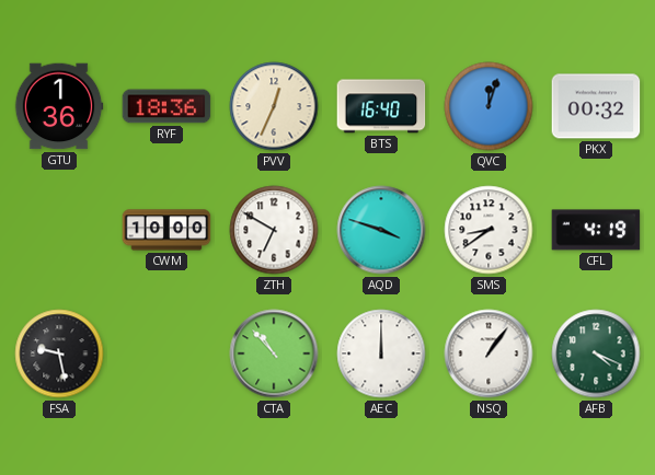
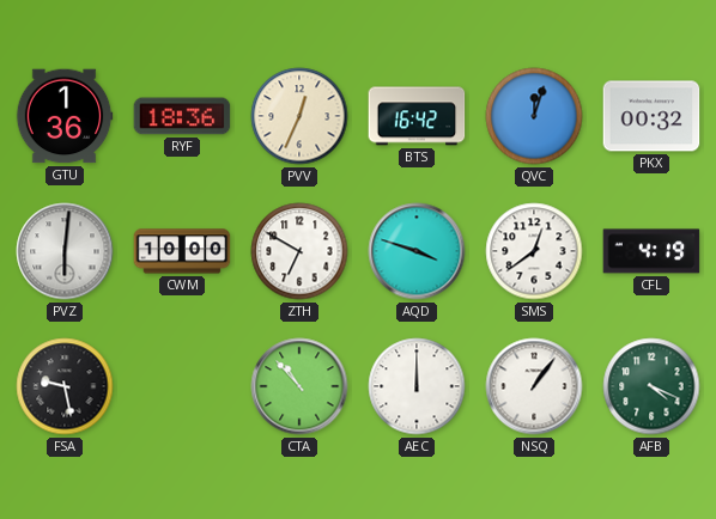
BTS: 16:40 -> 16:42
PVZ: none -> 6:01
SMS: 8:39 -> 12:39
